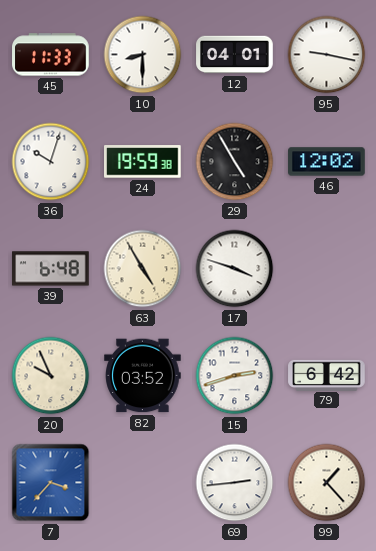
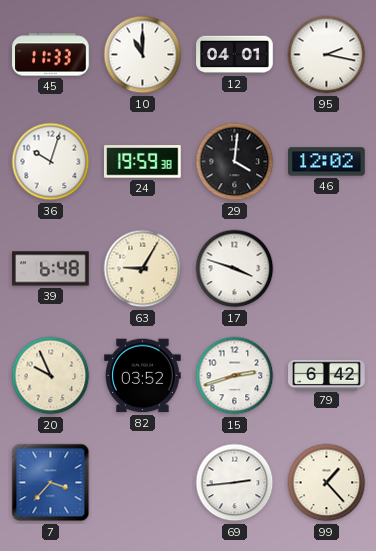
10: 8:30 -> 11:00
95: 9:17 -> 2:17
29: 4:55 -> 4:01
63: 4:55 -> 9:05
